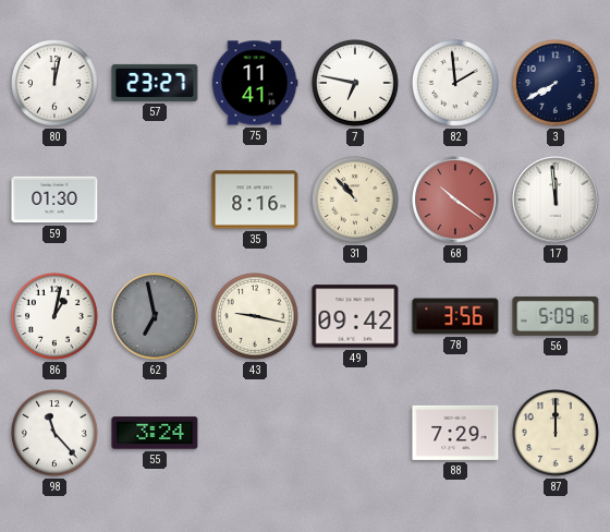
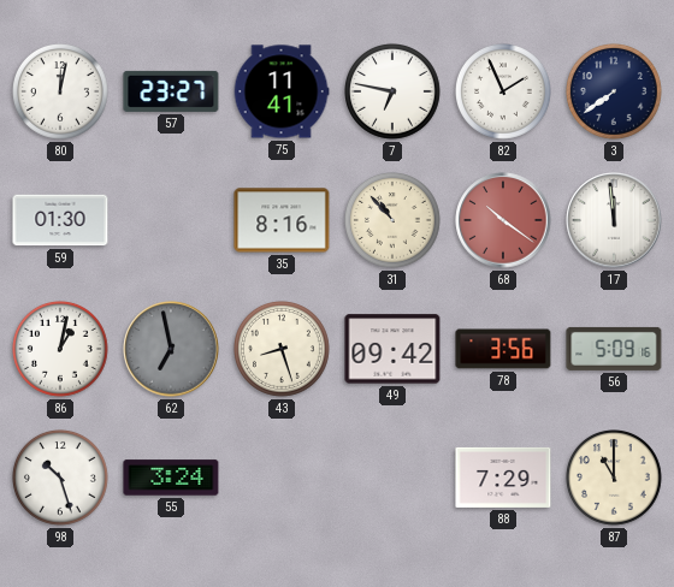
82: 1:59 -> 1:56
3: 7:40 -> 7:39
43: 9:17 -> 8:27
98: 11:23 -> 10:27
87: 12:00 -> 11:00
